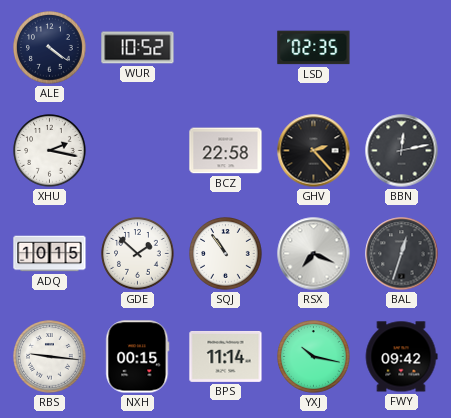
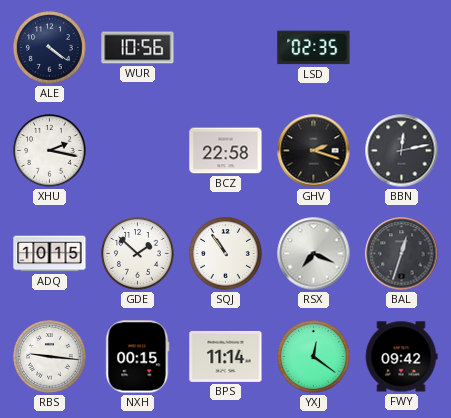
WUR: 10:52 -> 10:56
GHV: 2:23 -> 2:18
YXJ: 10:17 -> 12:21
